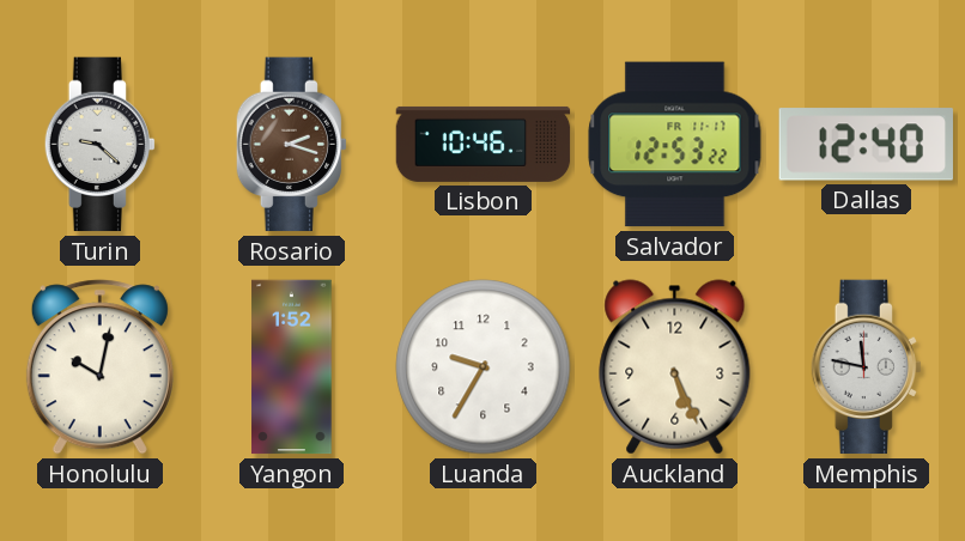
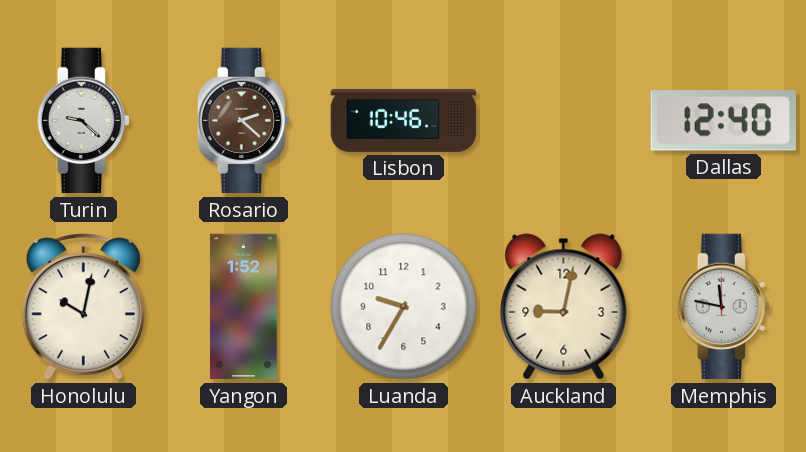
Rosario: 2:18 -> 2:22
Salvador: 12:53 -> none
Auckland: 5:26 -> 9:02
